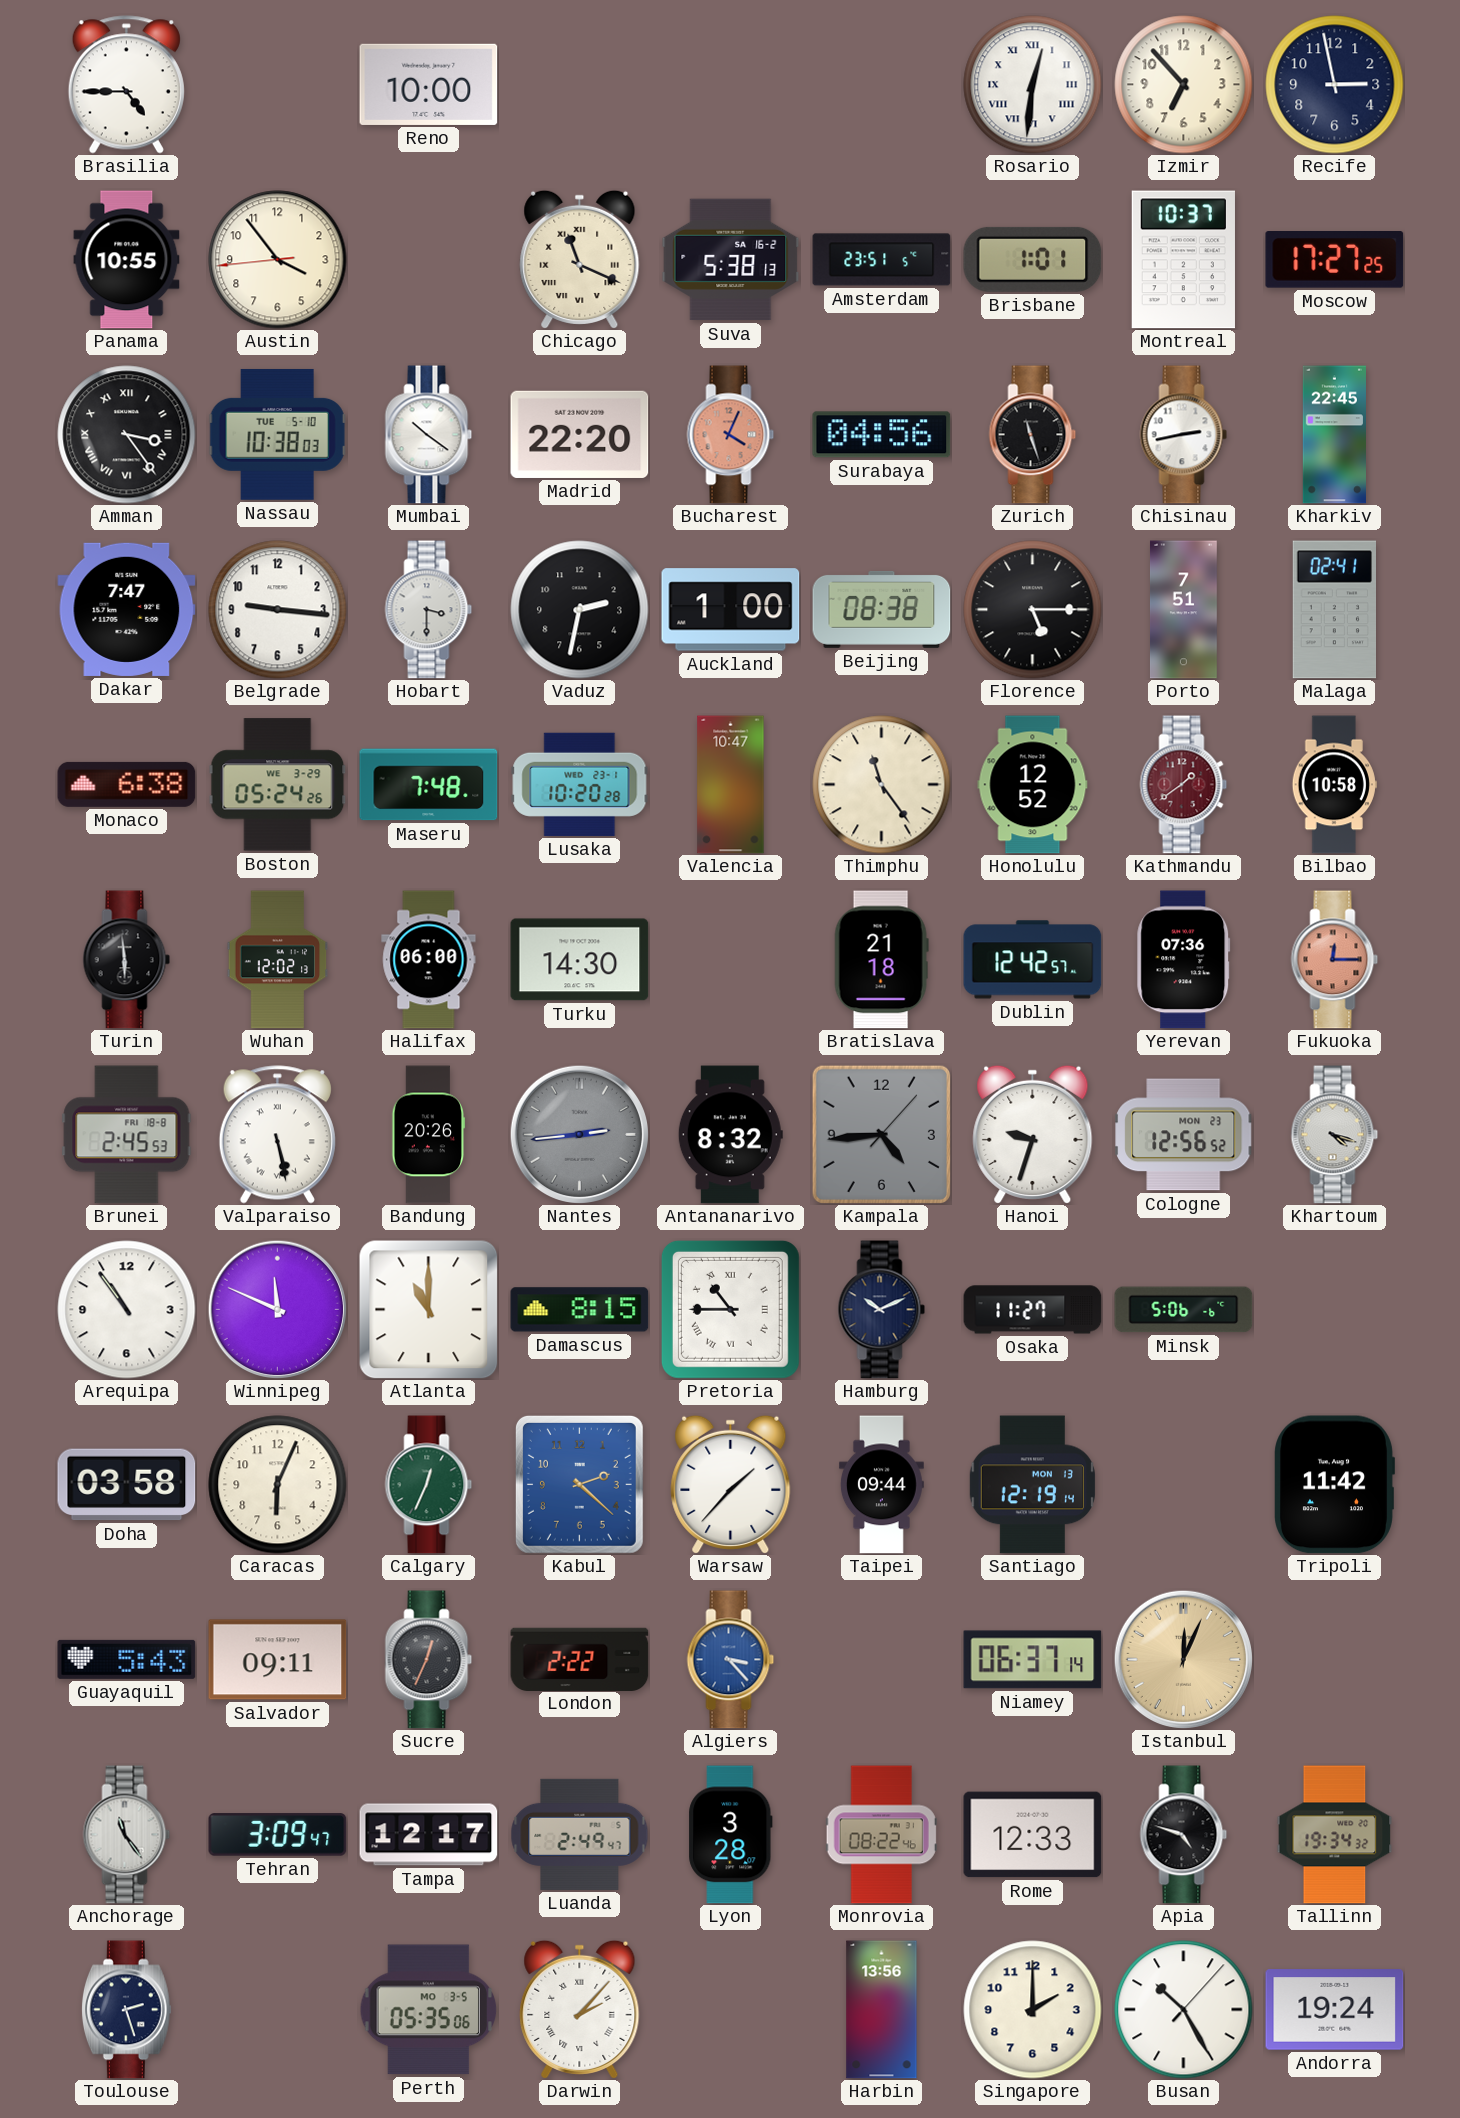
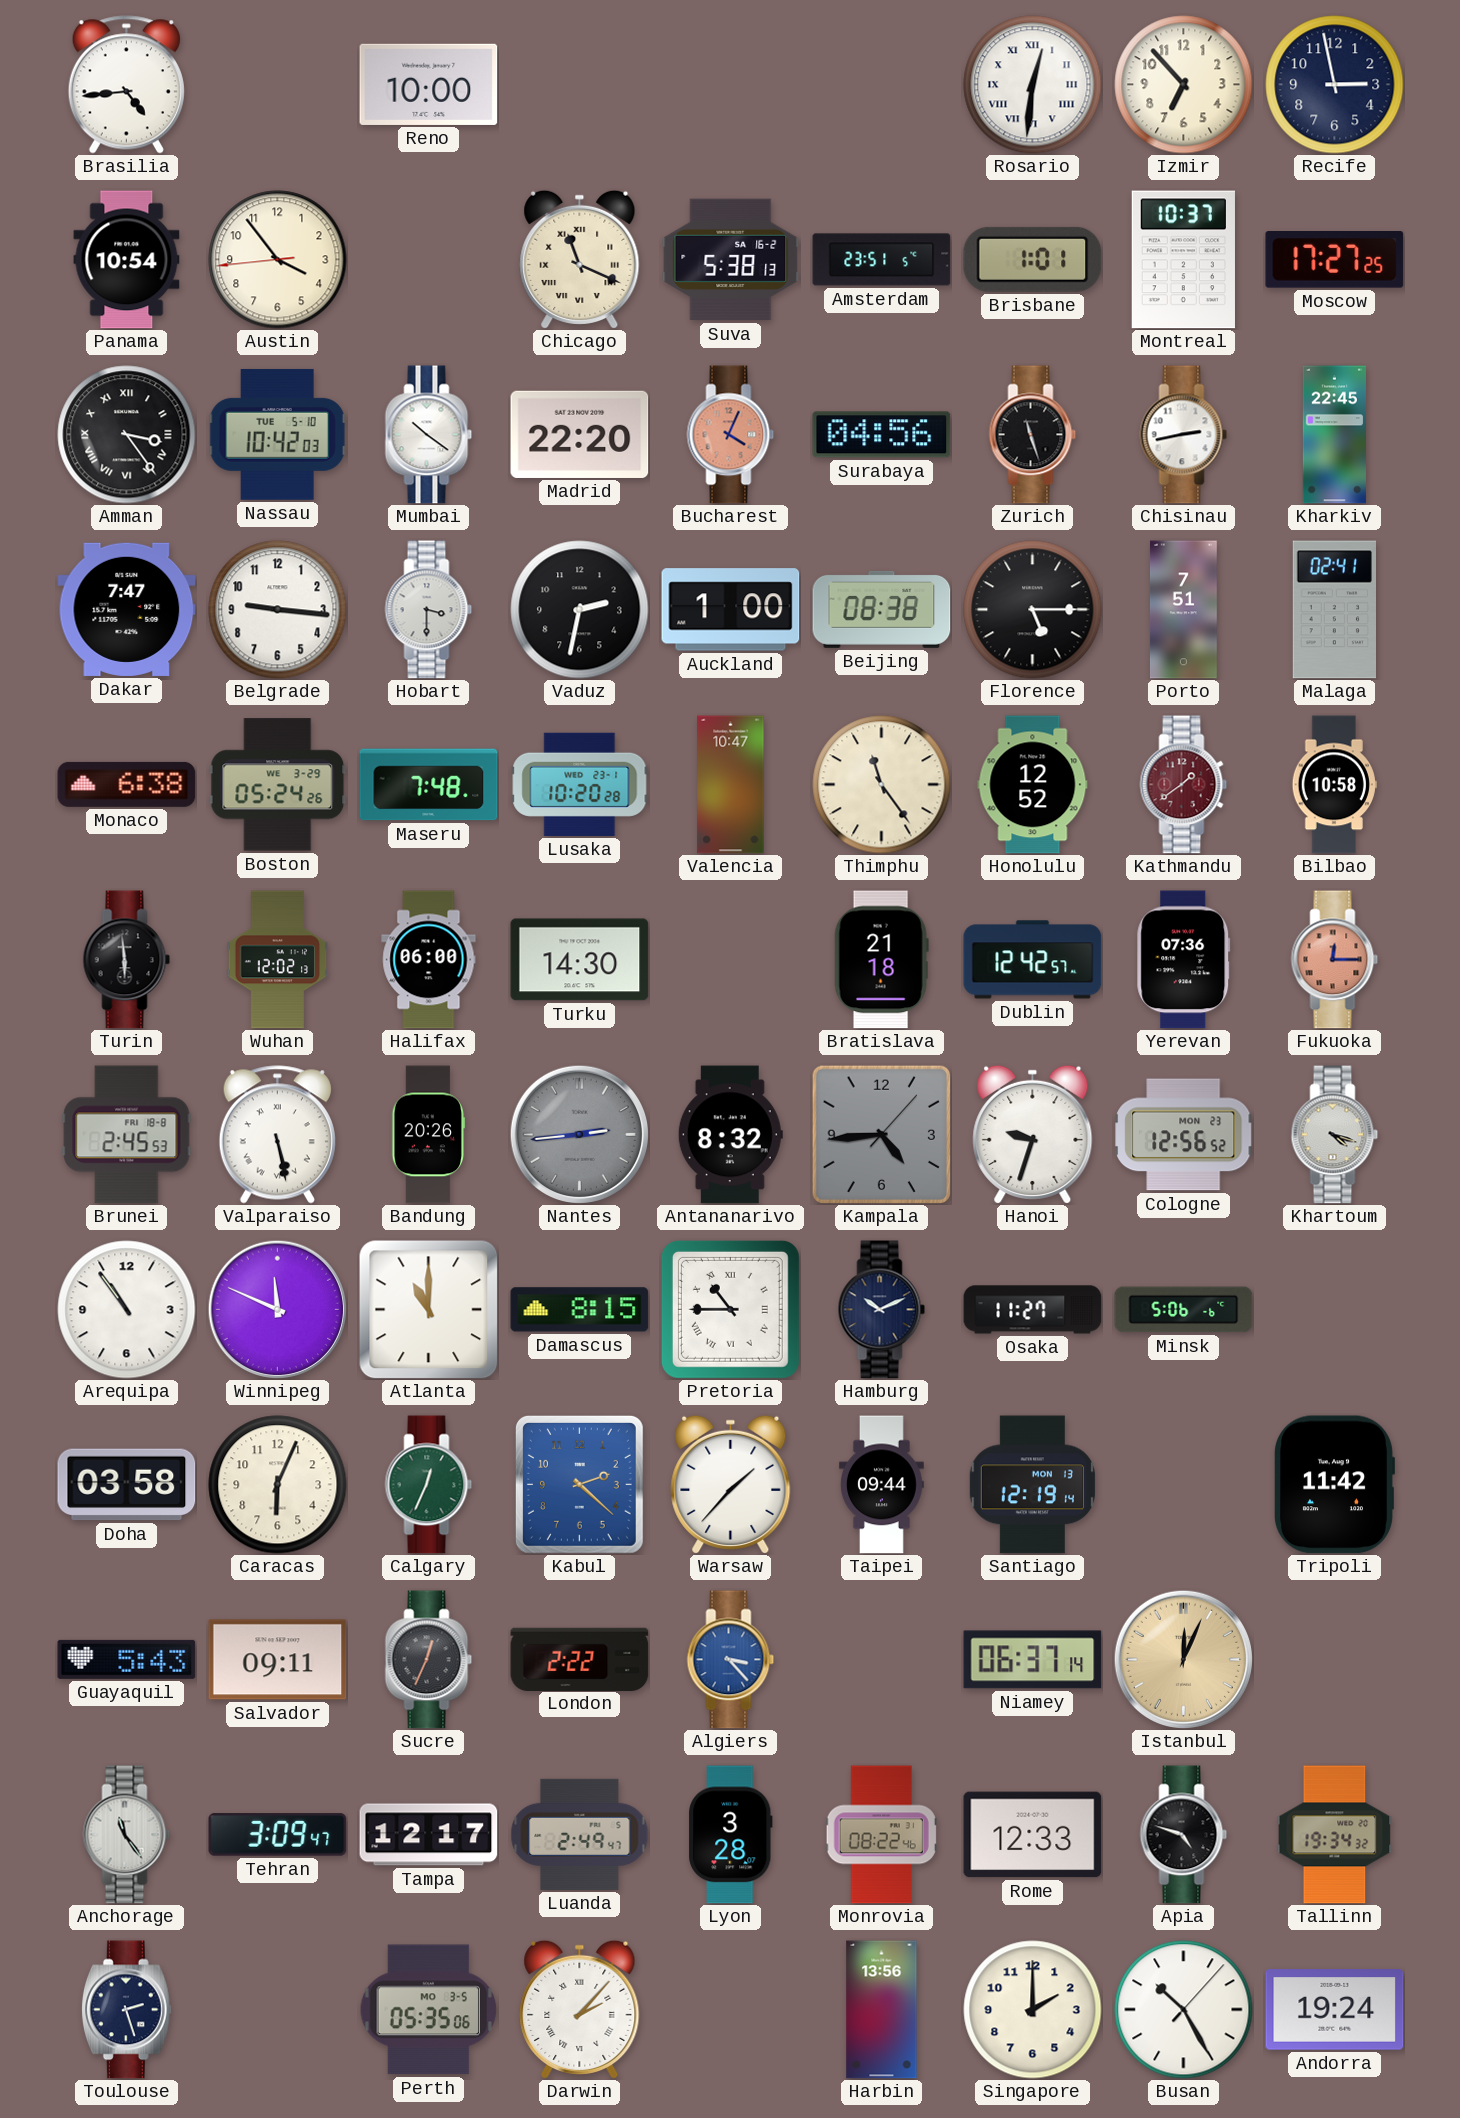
Brasilia: 4:45 -> 4:44
Panama: 10:55 -> 10:54
Nassau: 10:38 -> 10:42
